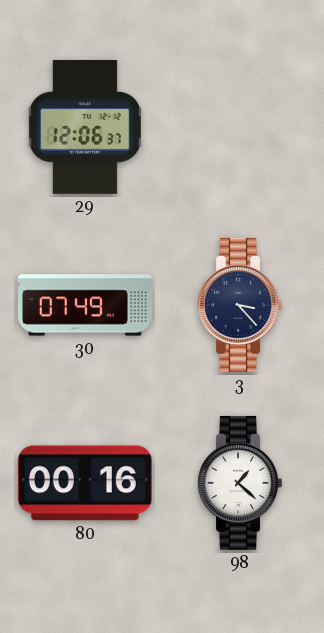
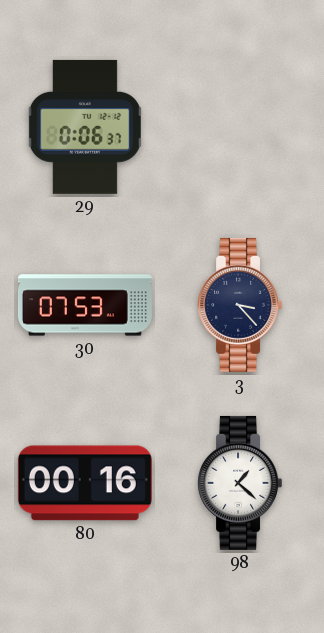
29: 12:06 -> 0:06
30: 07:49 -> 07:53
